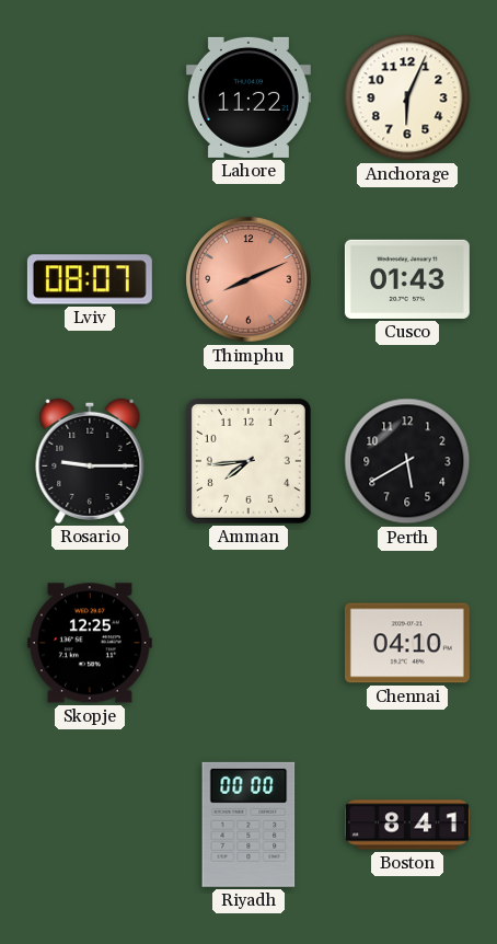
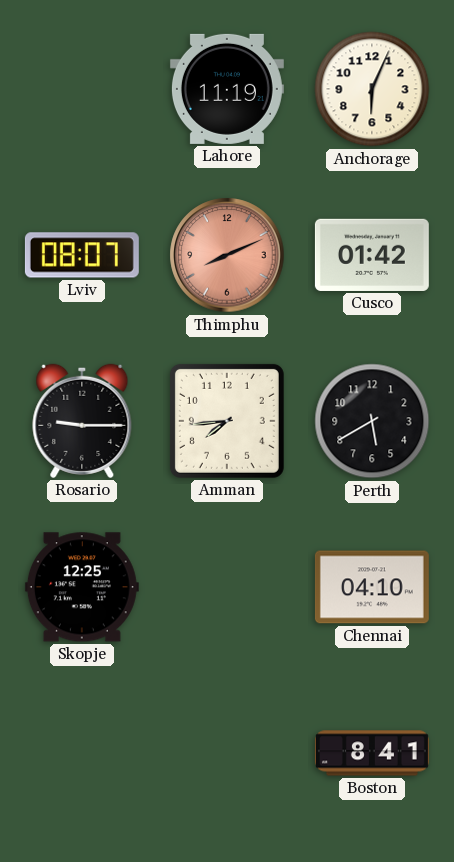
Lahore: 11:22 -> 11:19
Cusco: 01:43 -> 01:42
Riyadh: 00:00 -> none
